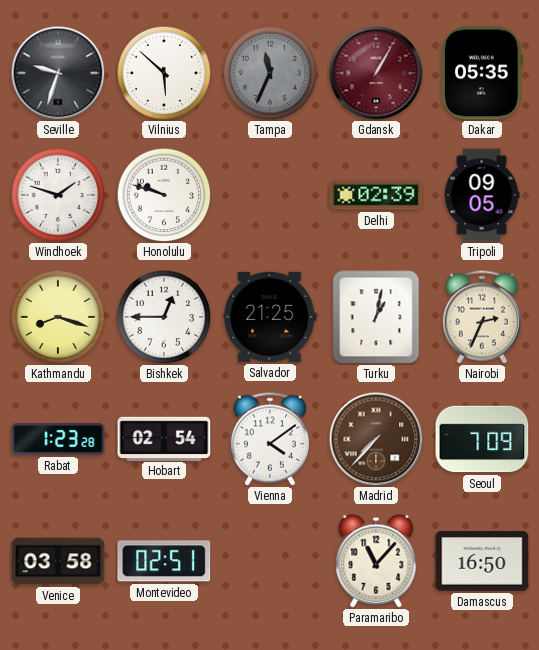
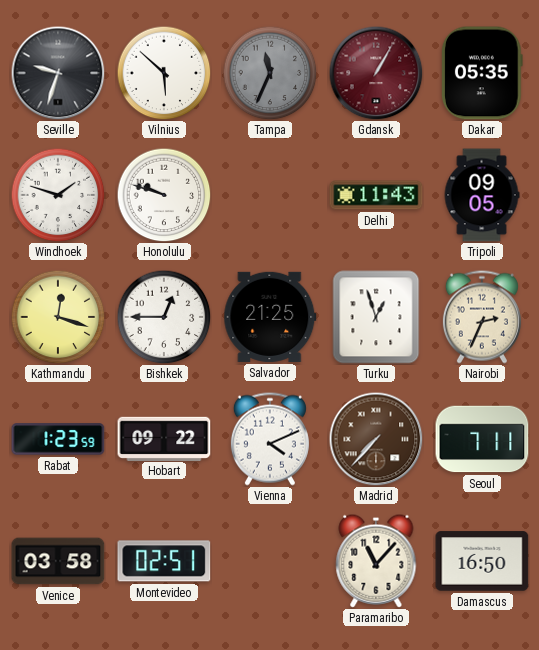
Delhi: 02:39 -> 11:43
Kathmandu: 8:18 -> 12:18
Turku: 1:02 -> 12:57
Rabat: 1:23:28 -> 1:23:59
Hobart: 02:54 -> 09:22
Vienna: 4:09 -> 4:11
Seoul: 7:09 -> 7:11
